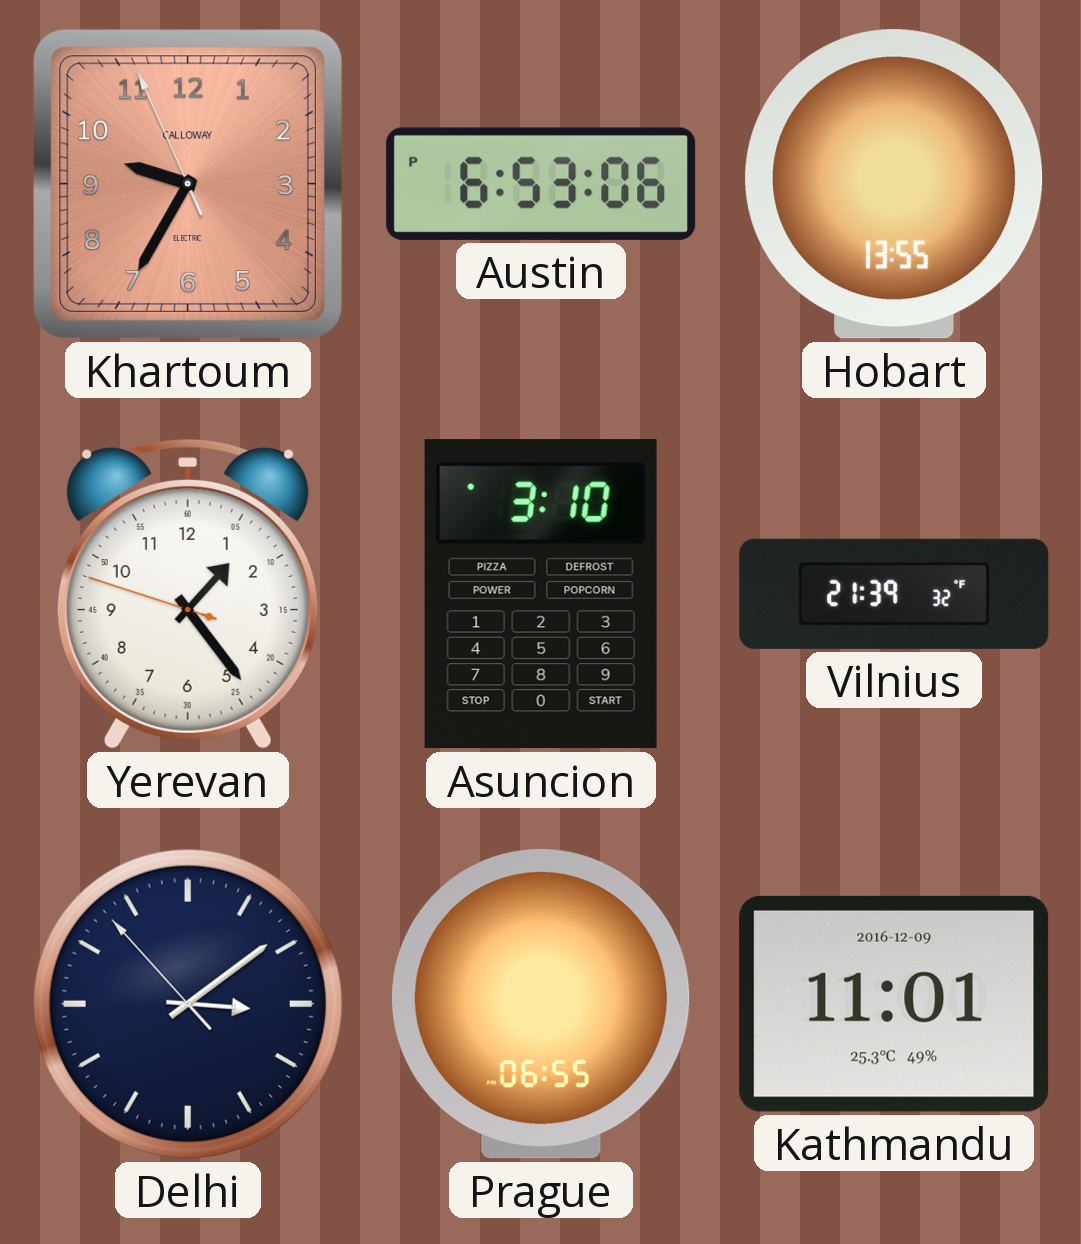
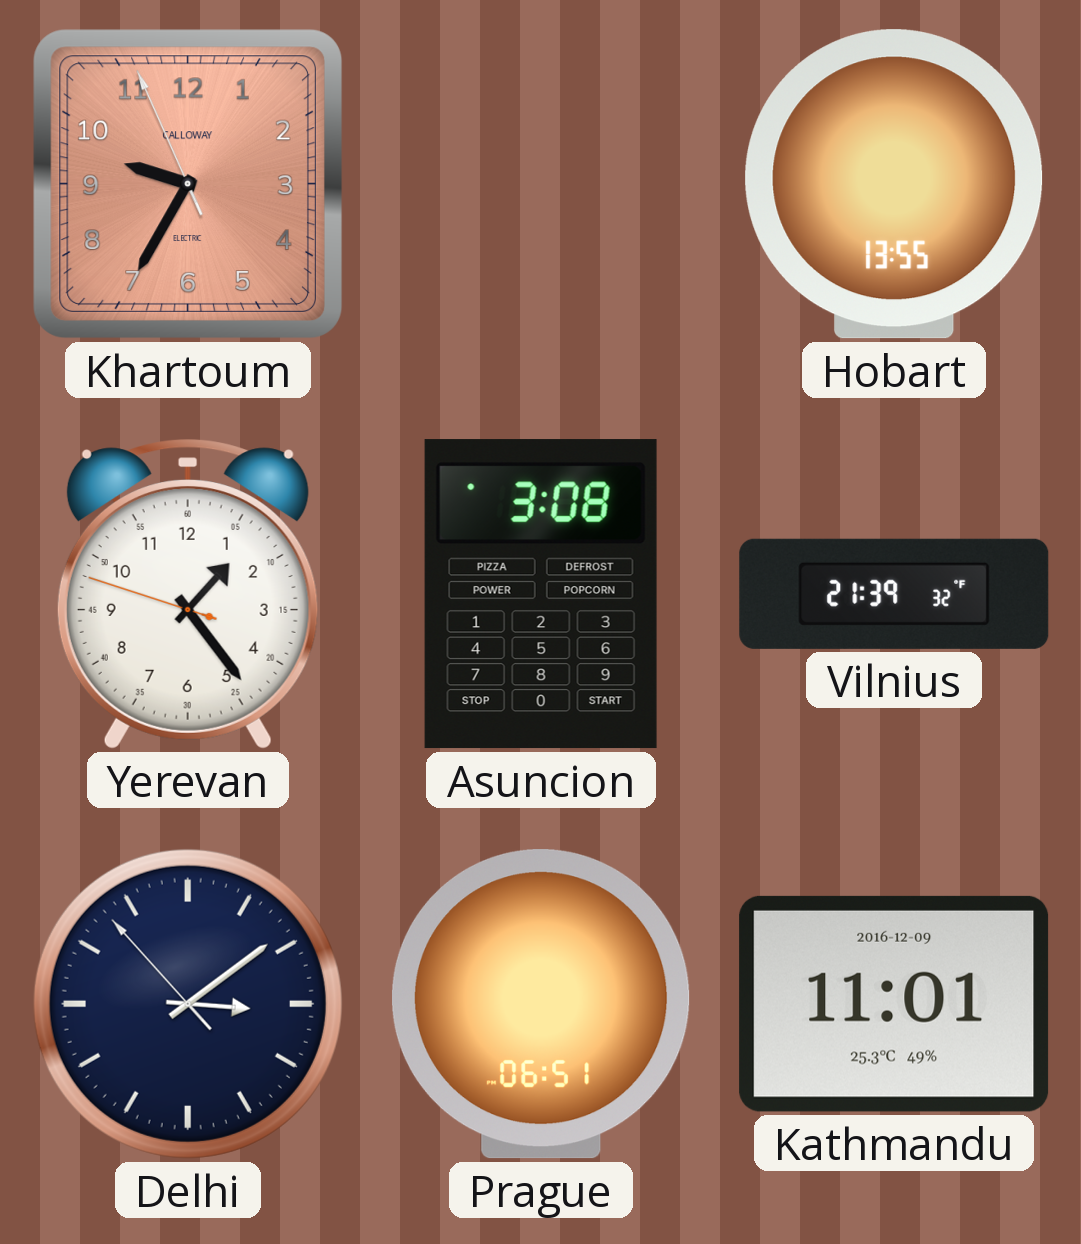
Austin: 6:53 -> none
Asuncion: 3:10 -> 3:08
Prague: 06:55 -> 06:51
